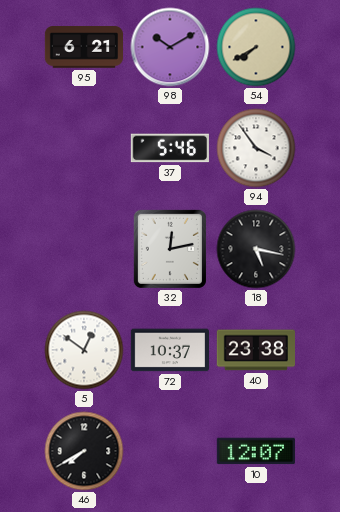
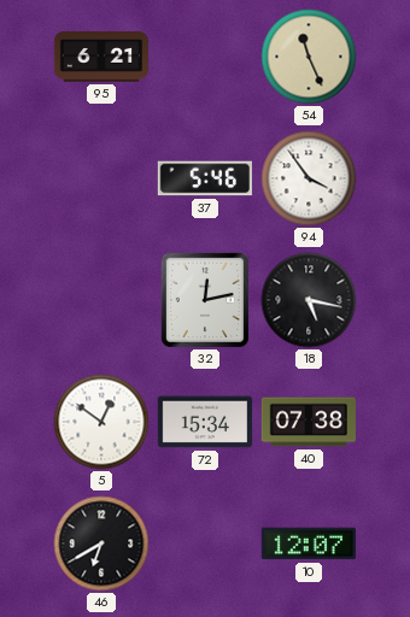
98: 10:10 -> none
54: 7:40 -> 11:26
72: 10:37 -> 15:34
40: 23:38 -> 07:38
46: 7:40 -> 6:40
